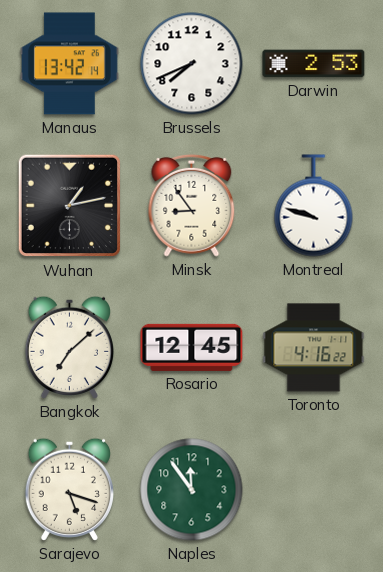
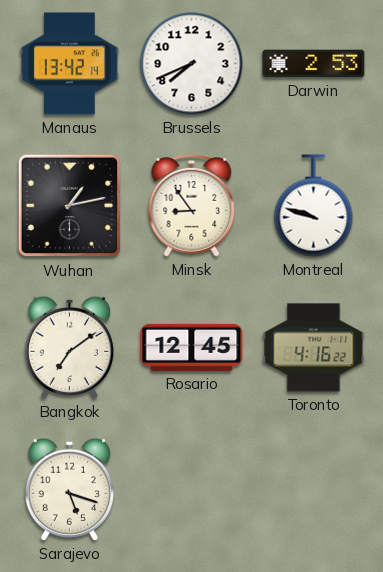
Bangkok: 7:08 -> 7:09
Naples: 11:54 -> none
